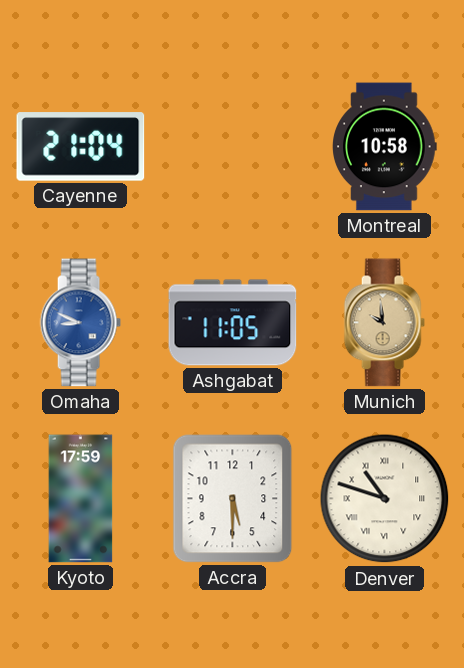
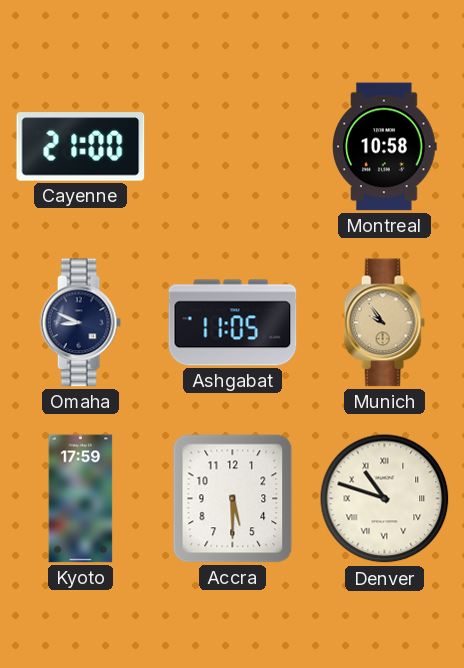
Cayenne: 21:04 -> 21:00
Omaha dial: blue -> navy
Munich: 9:59 -> 9:54
